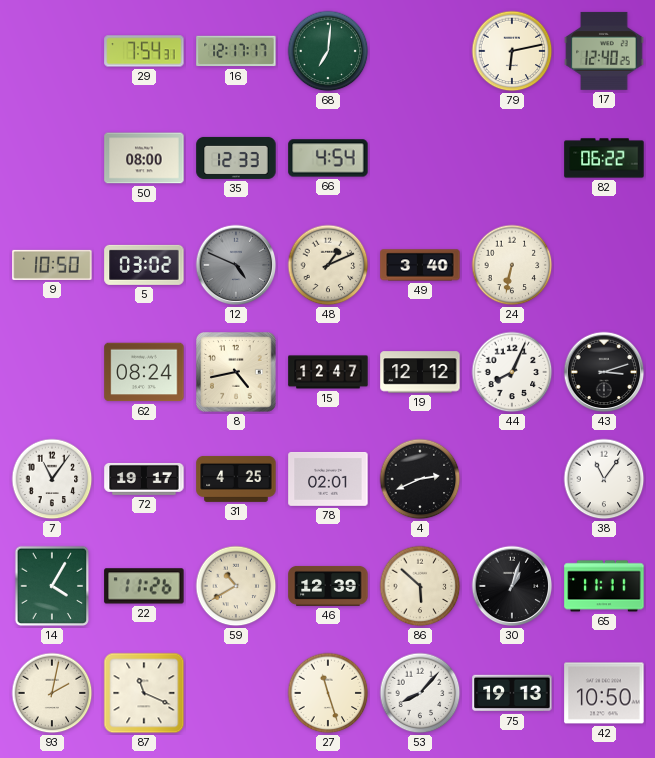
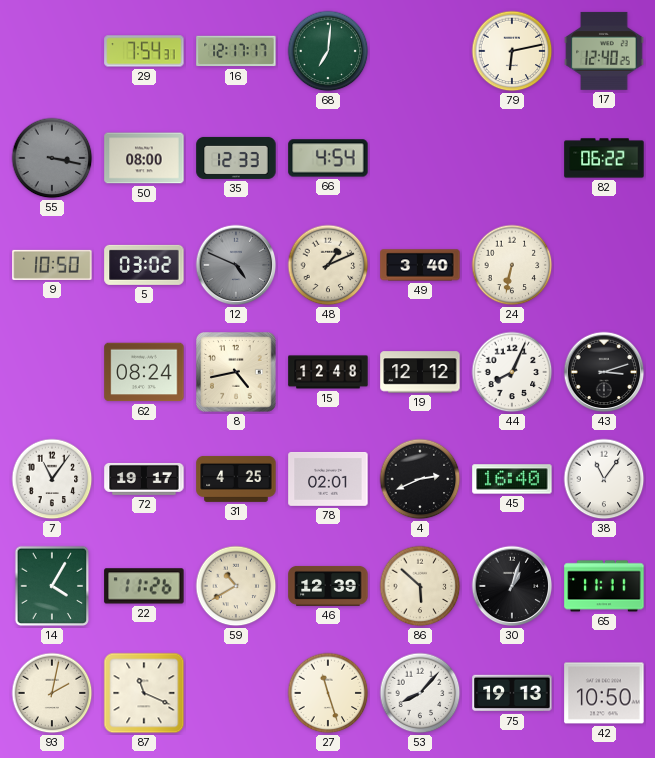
55: none -> 3:17
15: 12:47 -> 12:48
45: none -> 16:40
